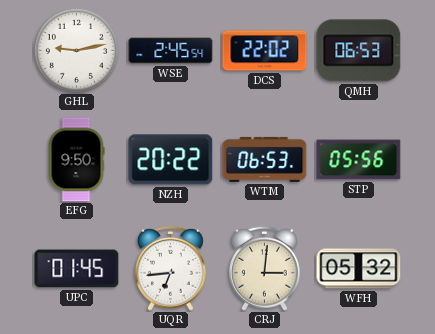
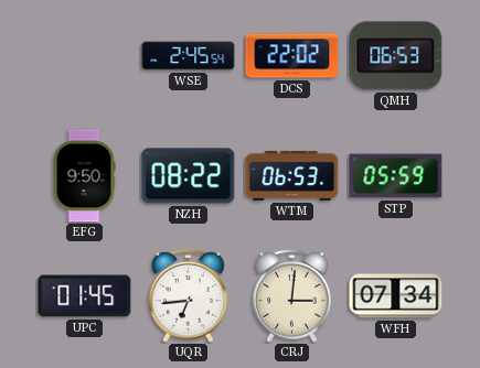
GHL: 9:13 -> none
NZH: 20:22 -> 08:22
STP: 05:56 -> 05:59
WFH: 05:32 -> 07:34
